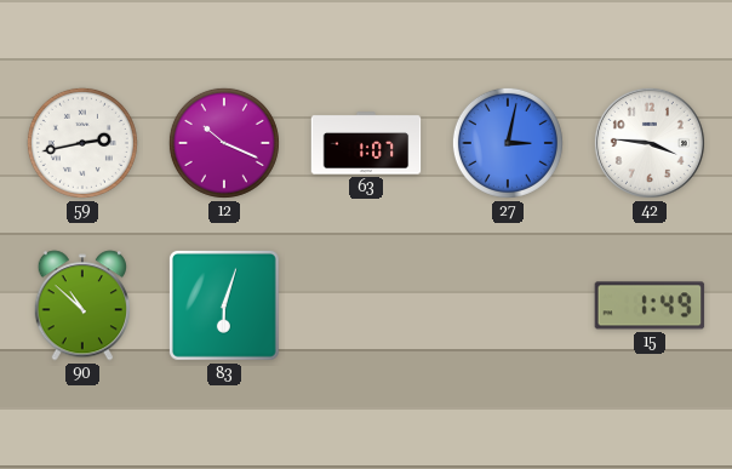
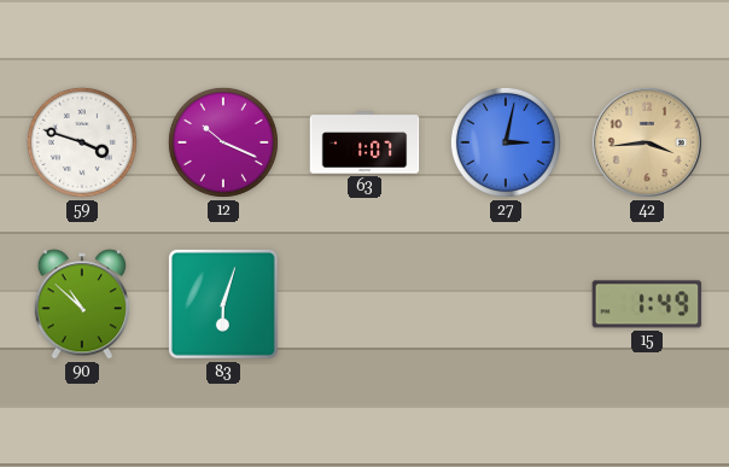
59: 2:43 -> 3:48
42: 3:46 -> 3:44
42 dial: white -> champagne
